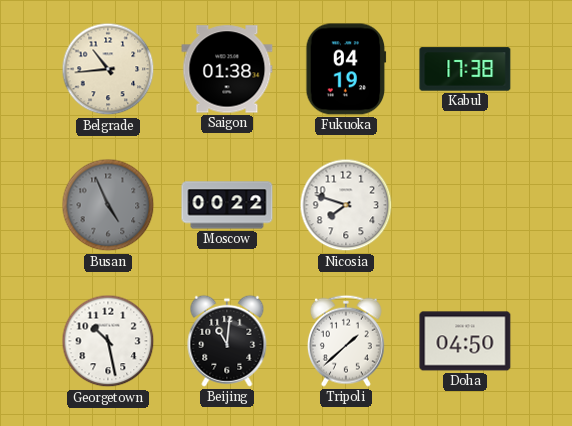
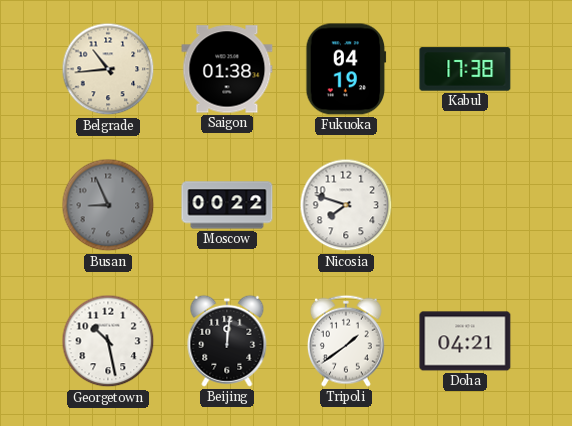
Busan: 4:56 -> 8:56
Beijing: 11:01 -> 12:01
Tripoli: 1:38 -> 1:39
Doha: 04:50 -> 04:21
